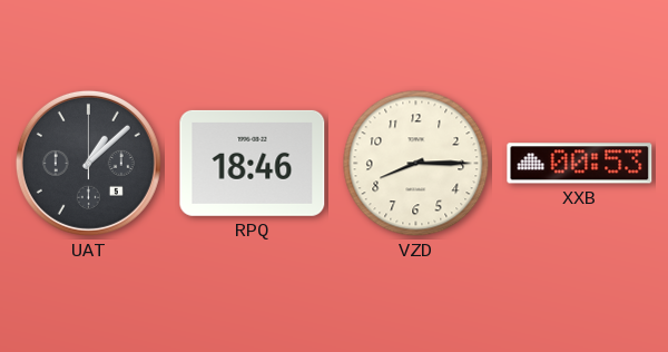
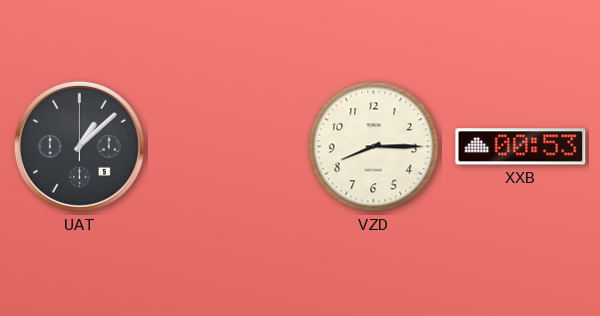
RPQ: 18:46 -> none
